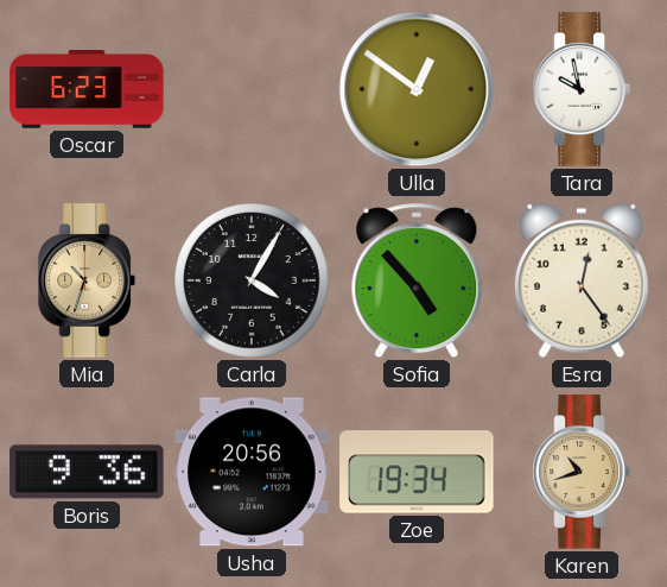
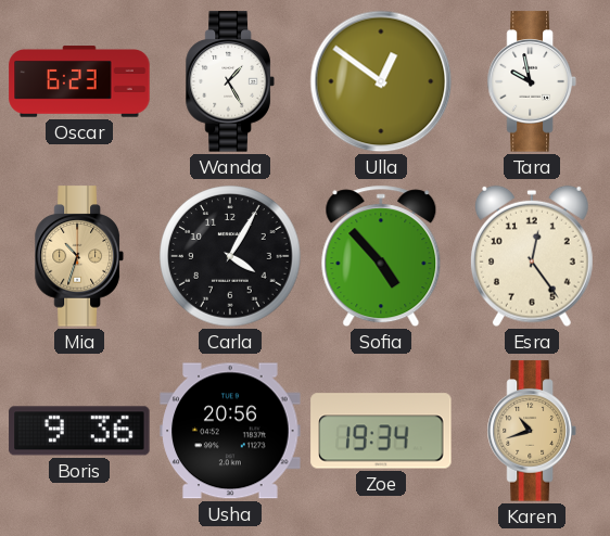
Wanda: none -> 1:25
